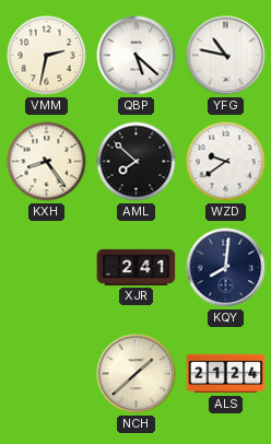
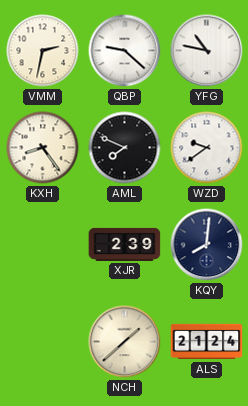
QBP: 5:22 -> 9:22
AML: 7:52 -> 7:49
XJR: 2:41 -> 2:39
